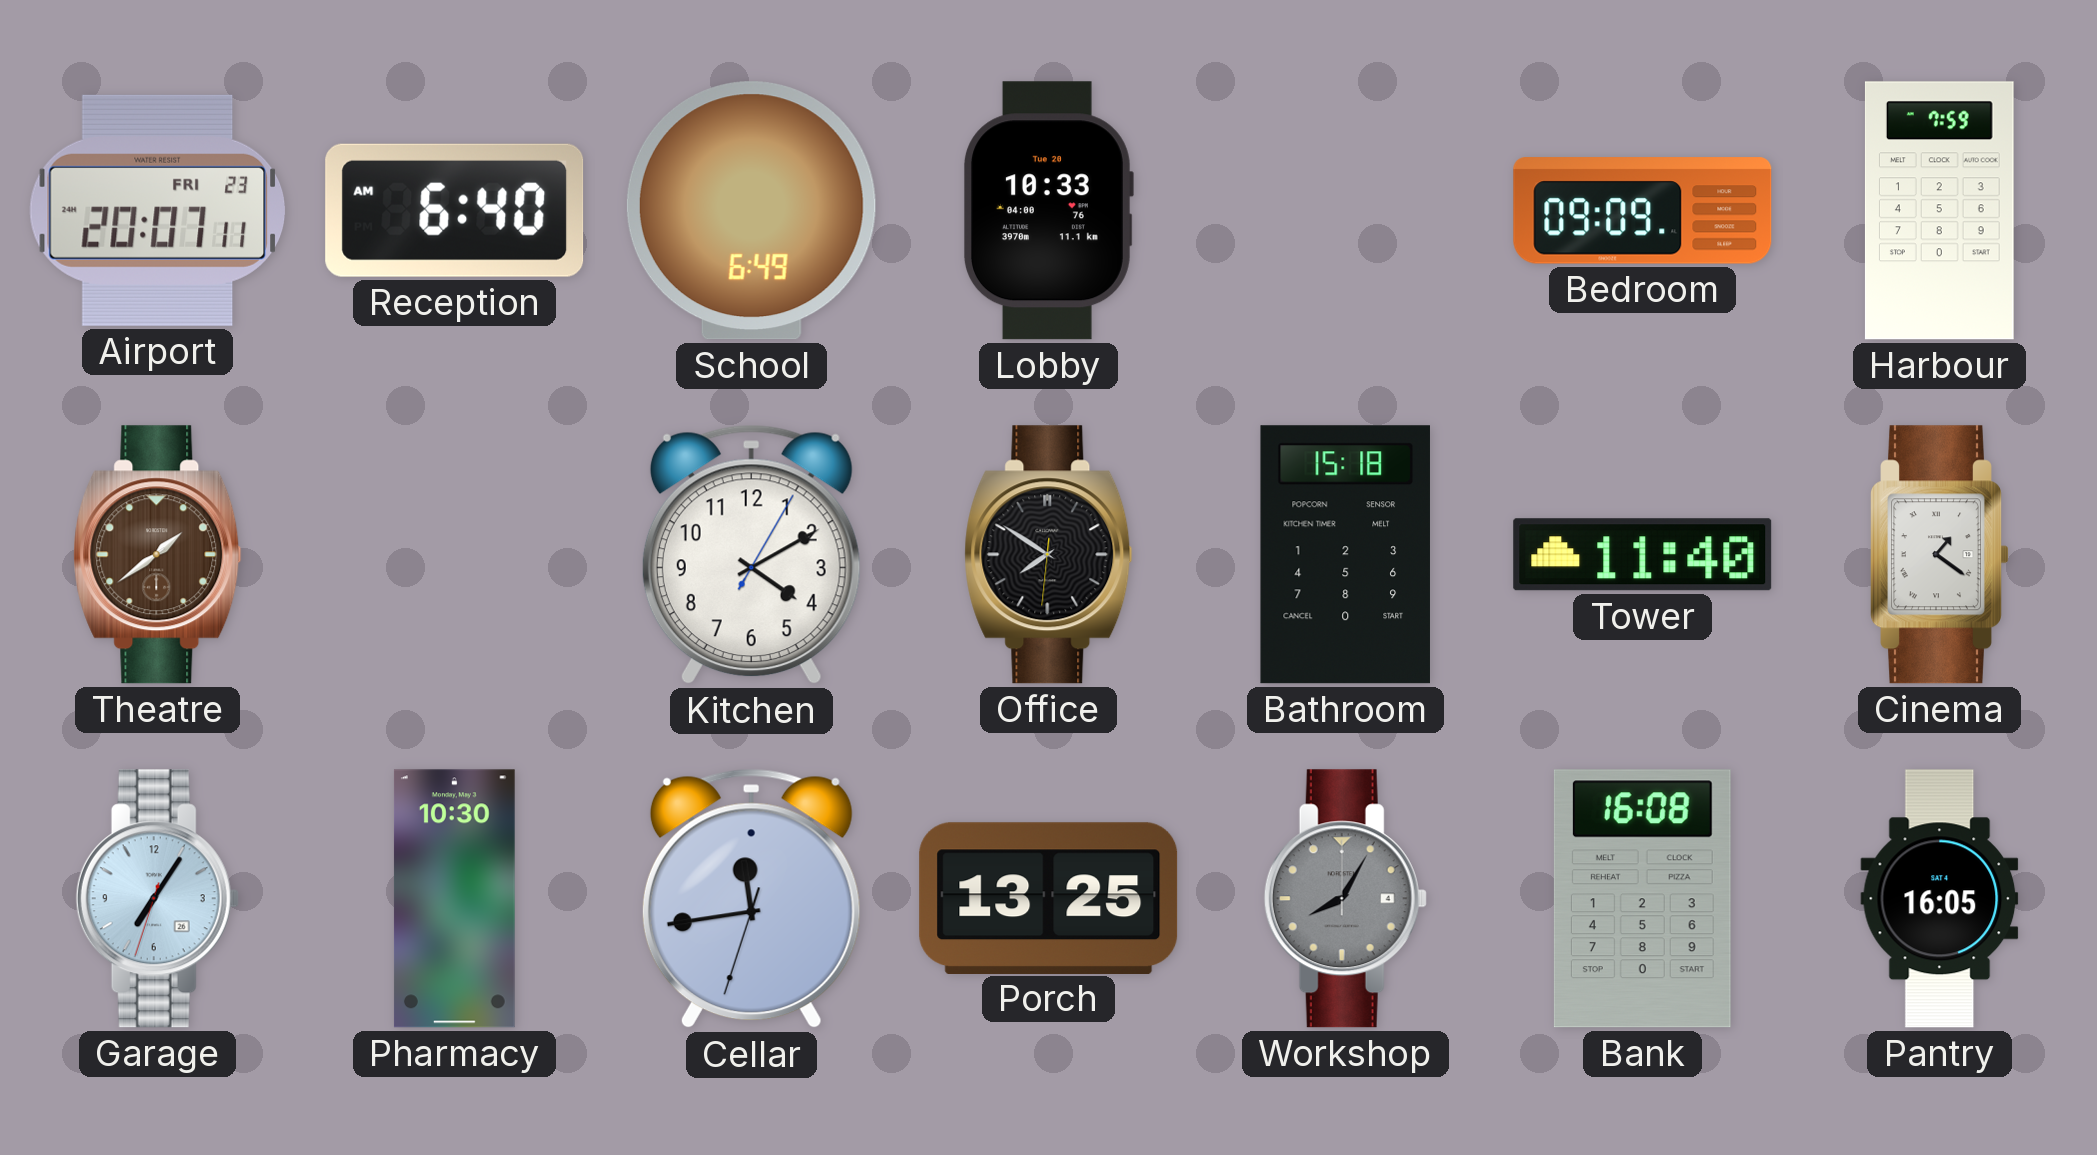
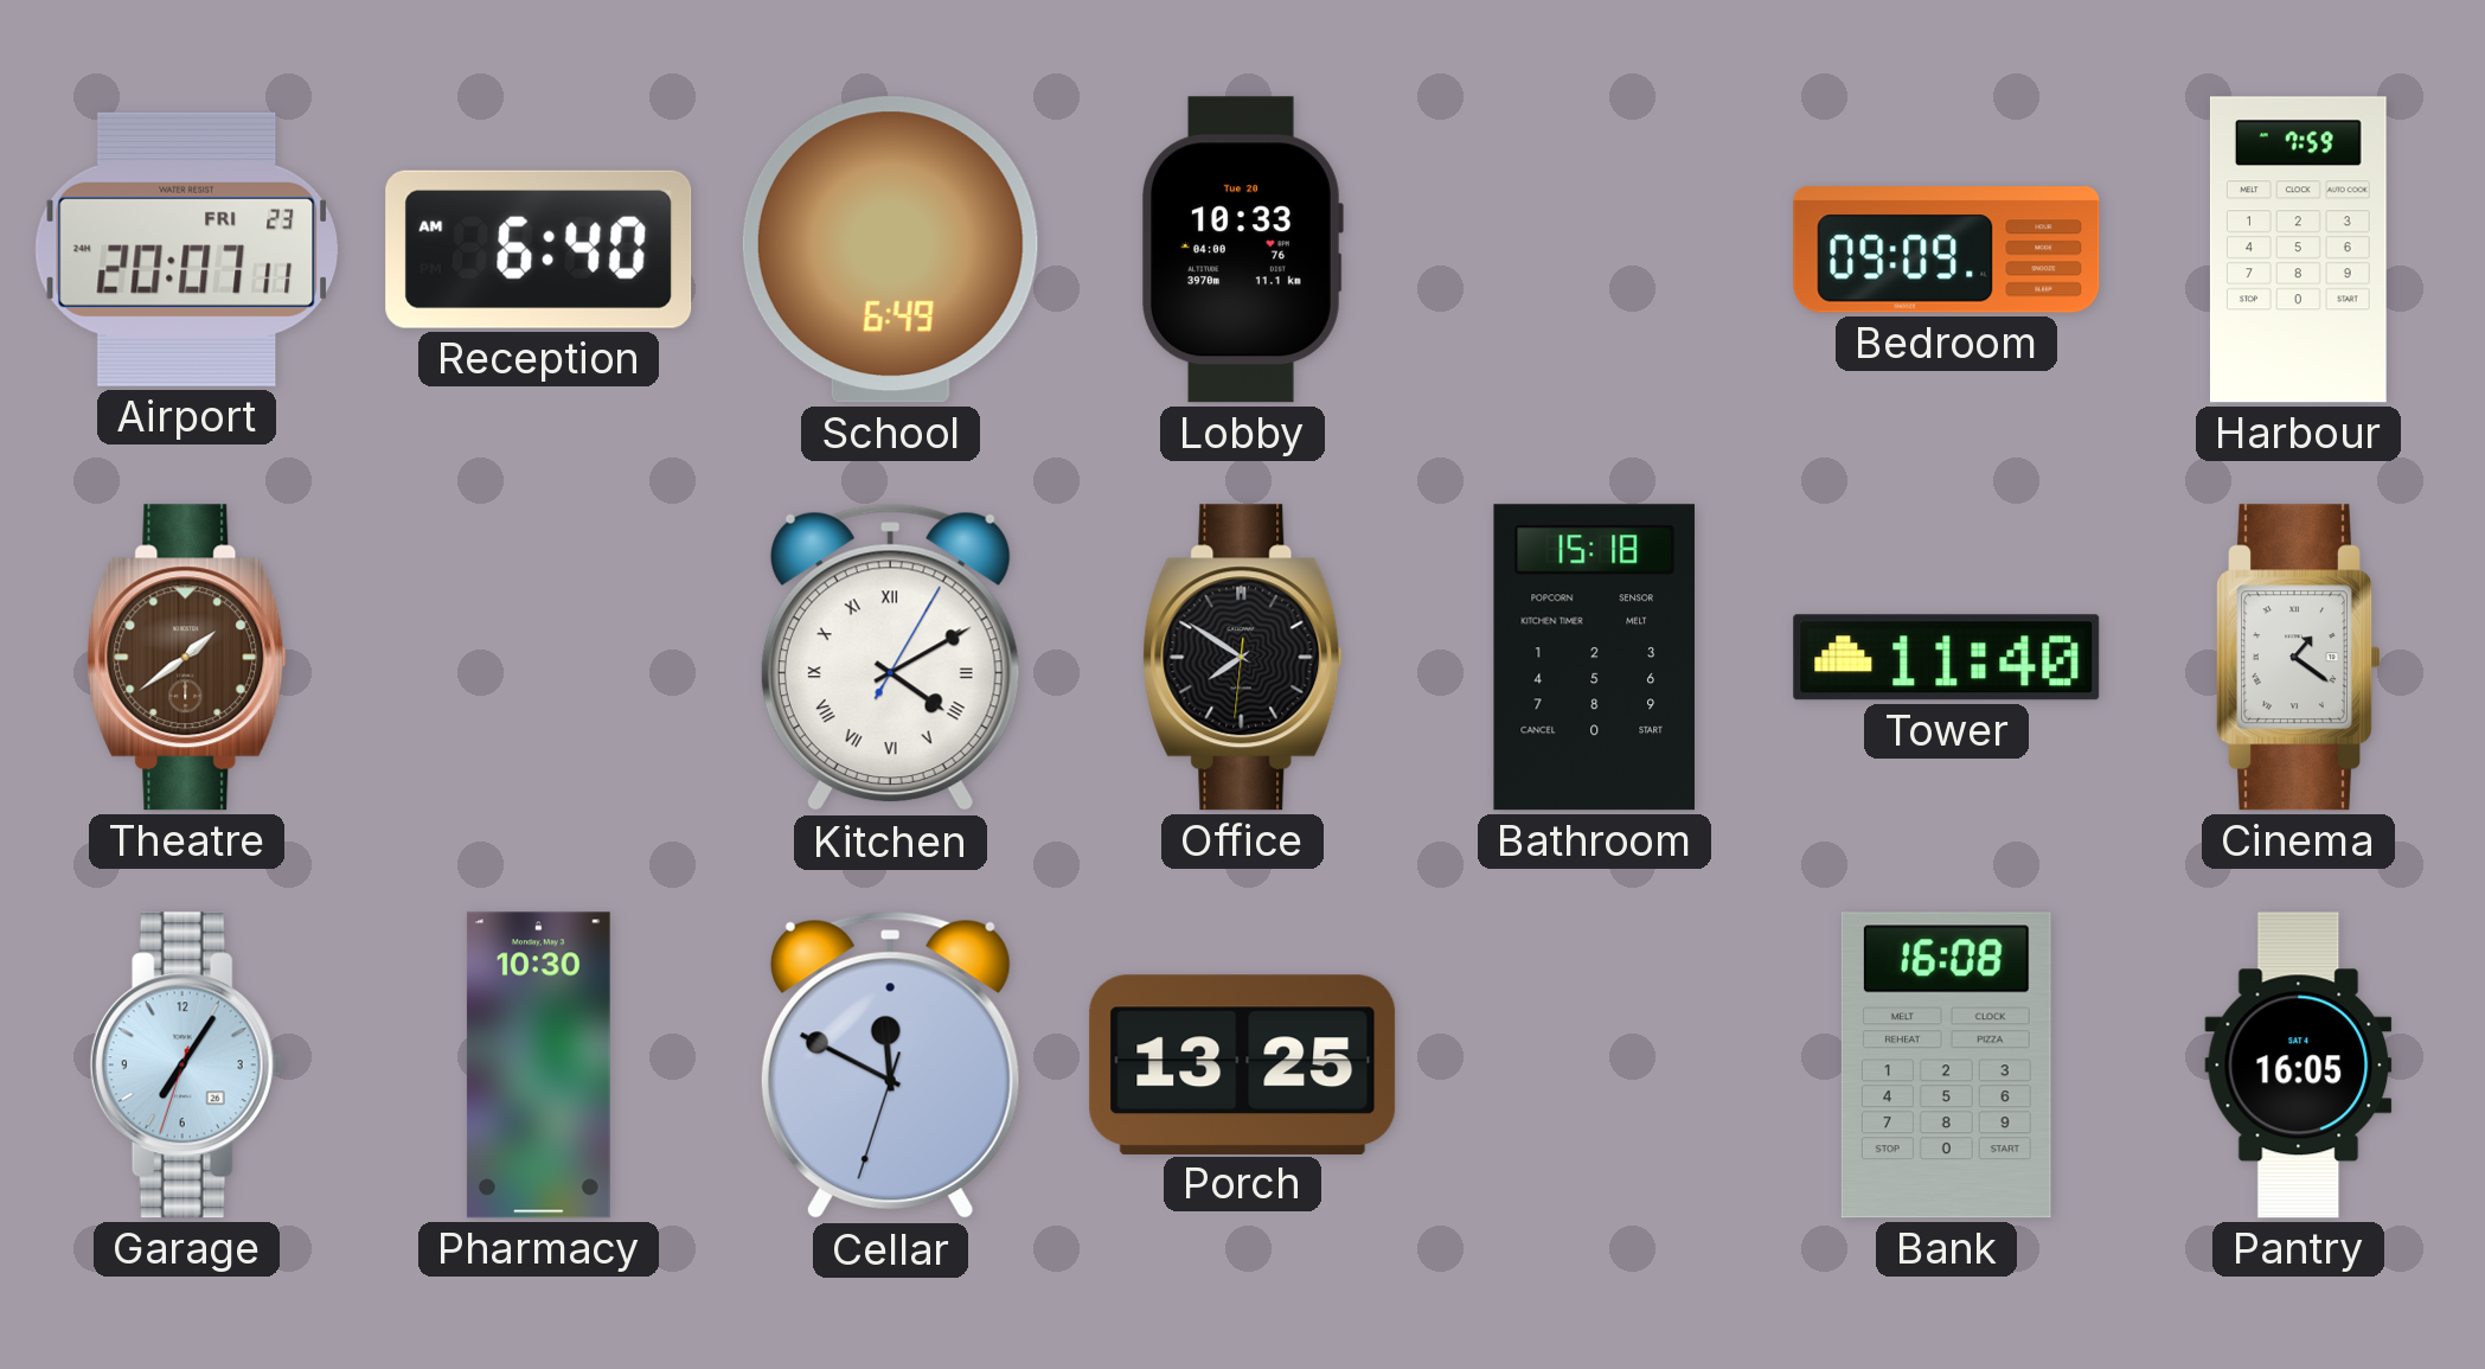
Kitchen numerals: Arabic -> Roman
Cellar: 11:43 -> 11:49
Workshop: 8:05 -> none
